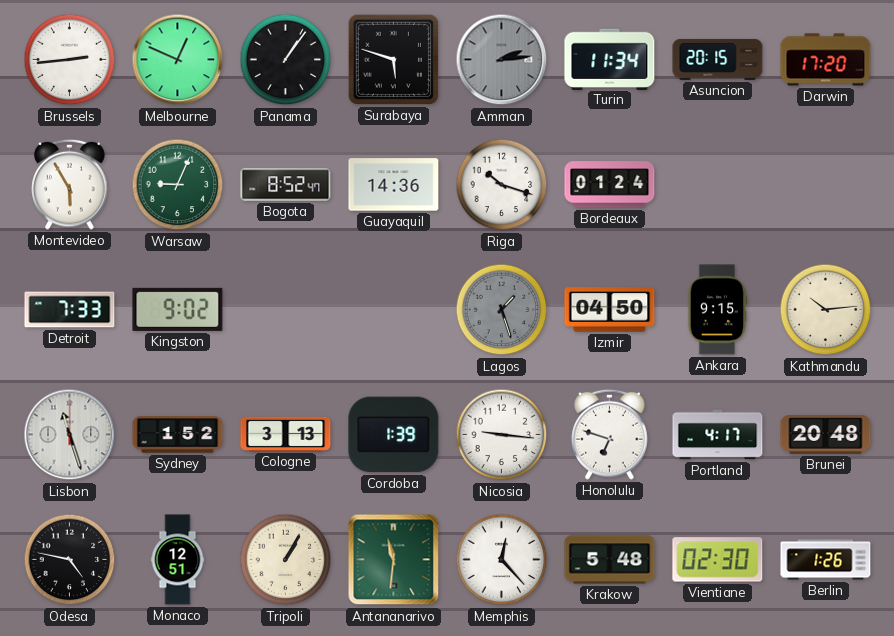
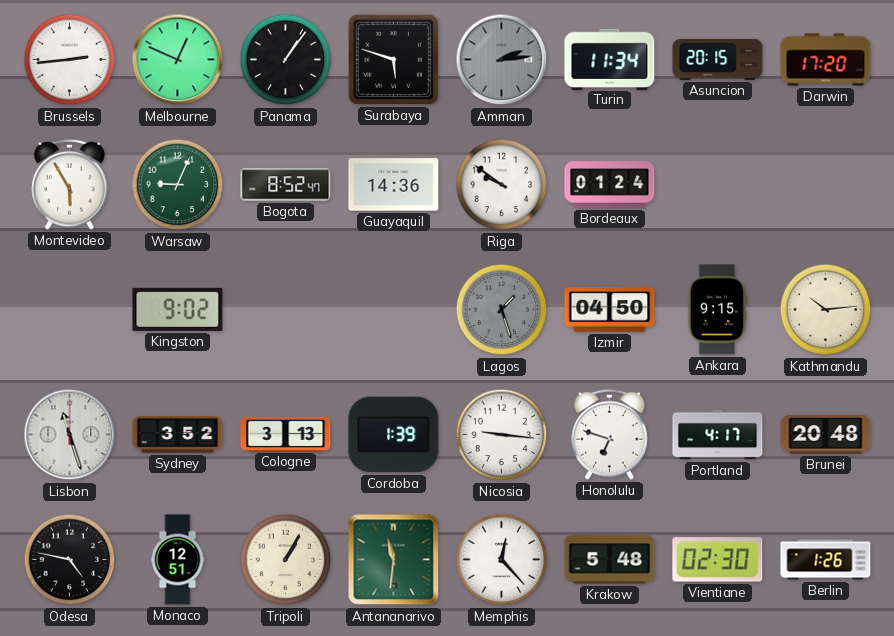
Riga: 10:18 -> 9:51
Detroit: 7:33 -> none
Sydney: 1:52 -> 3:52
